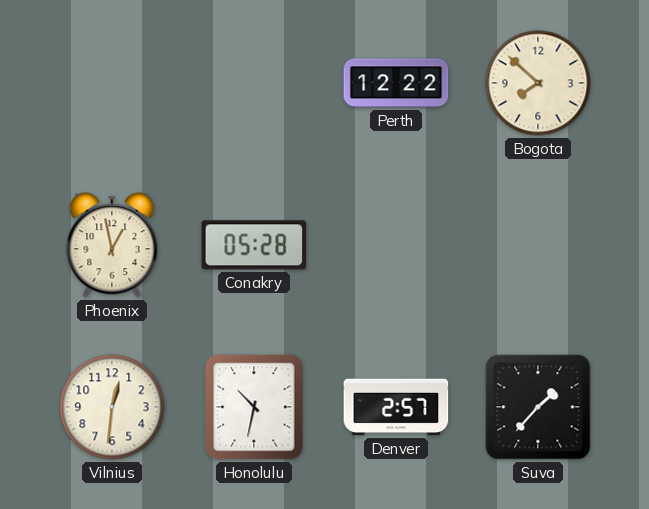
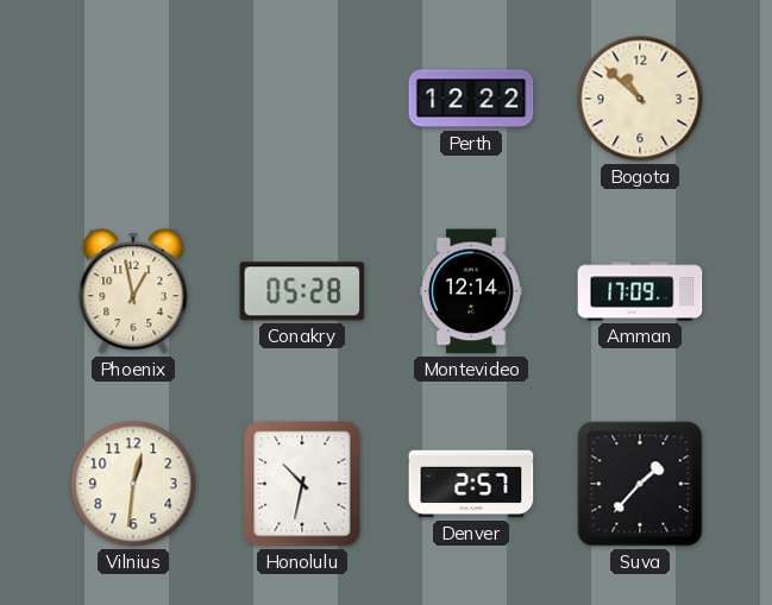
Bogota: 7:52 -> 10:52
Montevideo: none -> 12:14
Amman: none -> 17:09
